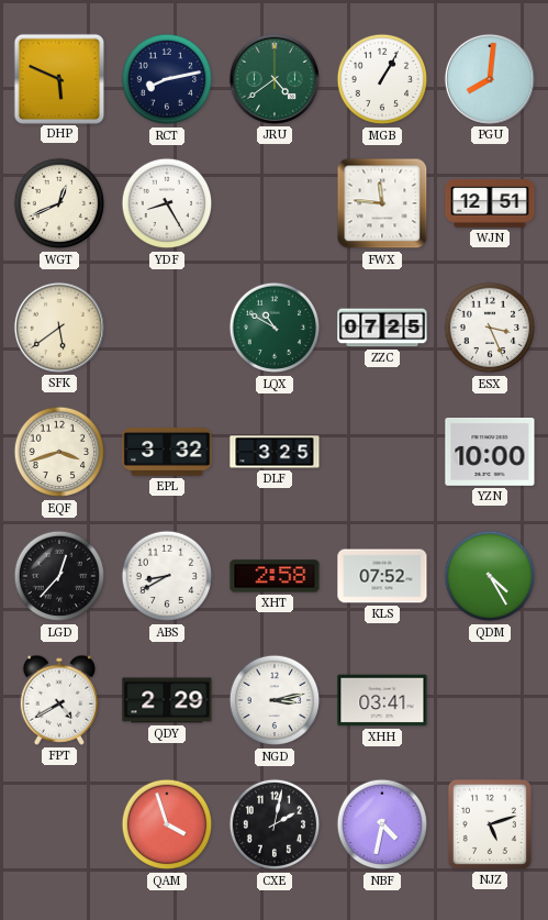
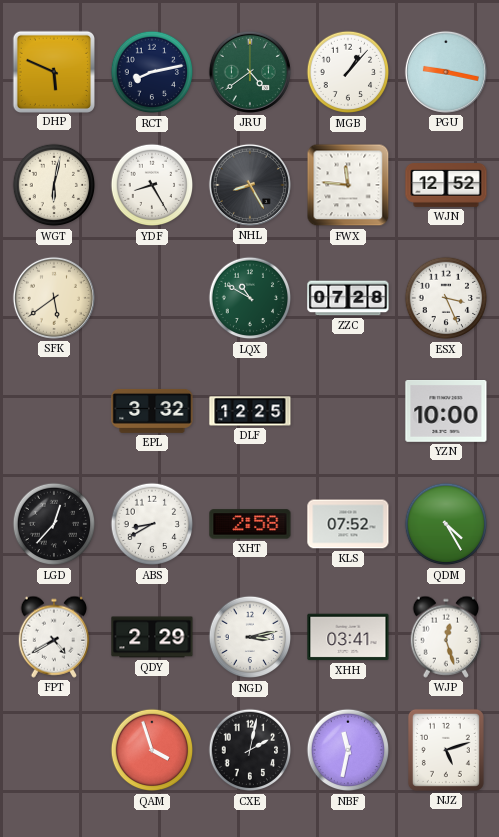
MGB: 1:05 -> 1:07
PGU: 8:01 -> 9:17
WGT: 12:41 -> 6:02
NHL: none -> 8:25
WJN: 12:51 -> 12:52
ZZC: 07:25 -> 07:28
EQF: 3:42 -> none
DLF: 3:25 -> 12:25
WJP: none -> 12:27
NBF: 4:32 -> 11:32
